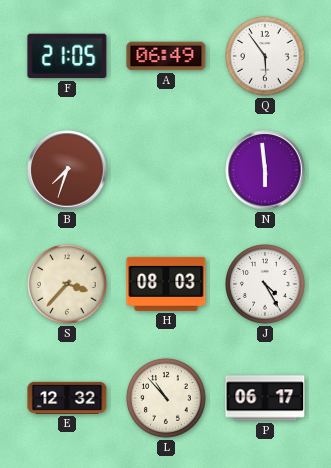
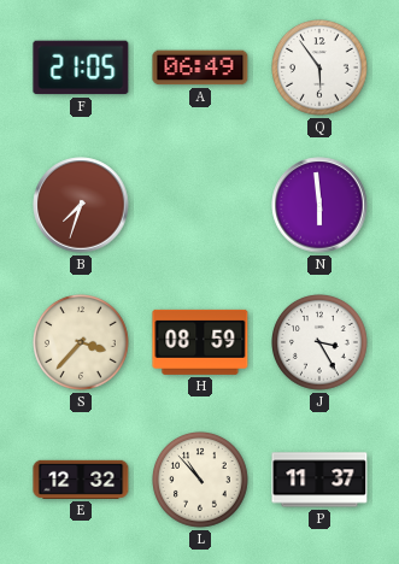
H: 08:03 -> 08:59
J: 4:25 -> 3:25
P: 06:17 -> 11:37
